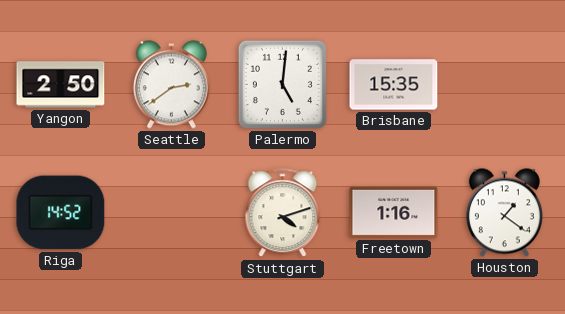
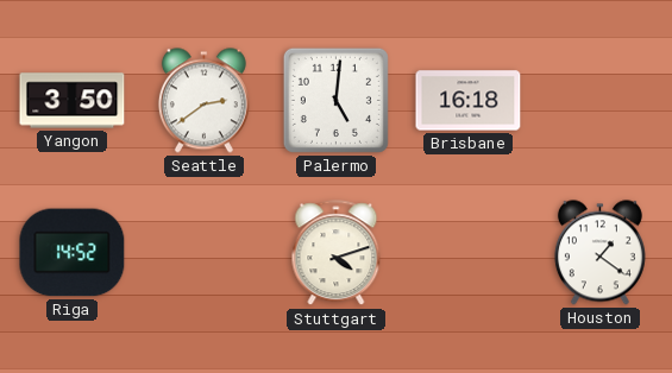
Yangon: 2:50 -> 3:50
Brisbane: 15:35 -> 16:18
Freetown: 1:16 -> none
